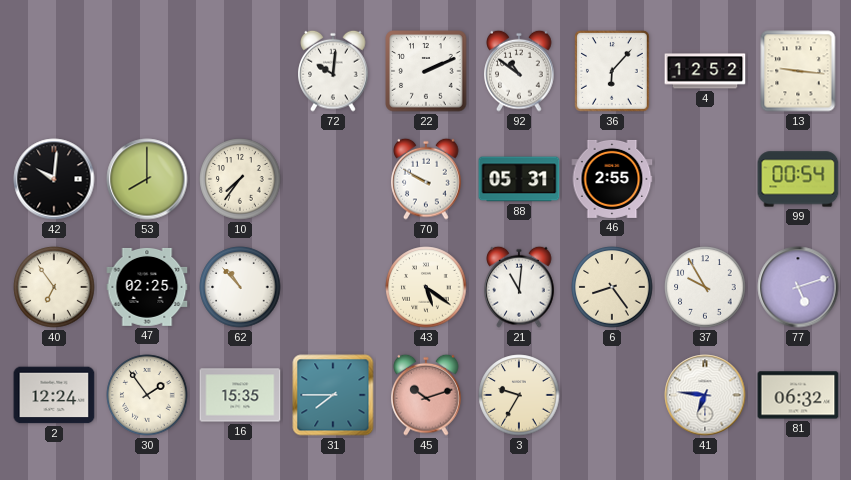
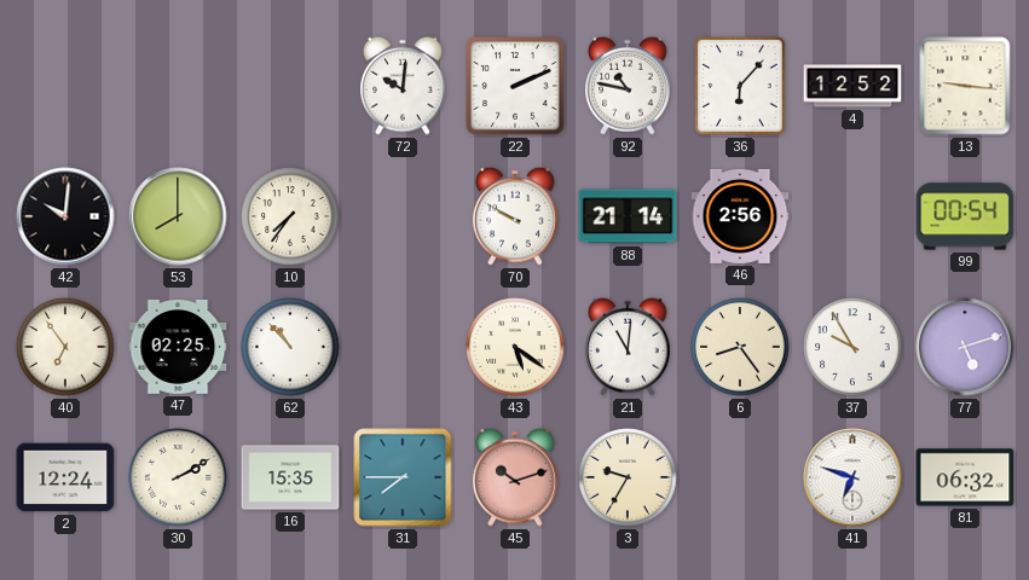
92: 10:51 -> 10:47
88: 05:31 -> 21:14
46: 2:55 -> 2:56
30: 1:54 -> 2:10
41: 6:46 -> 6:48
